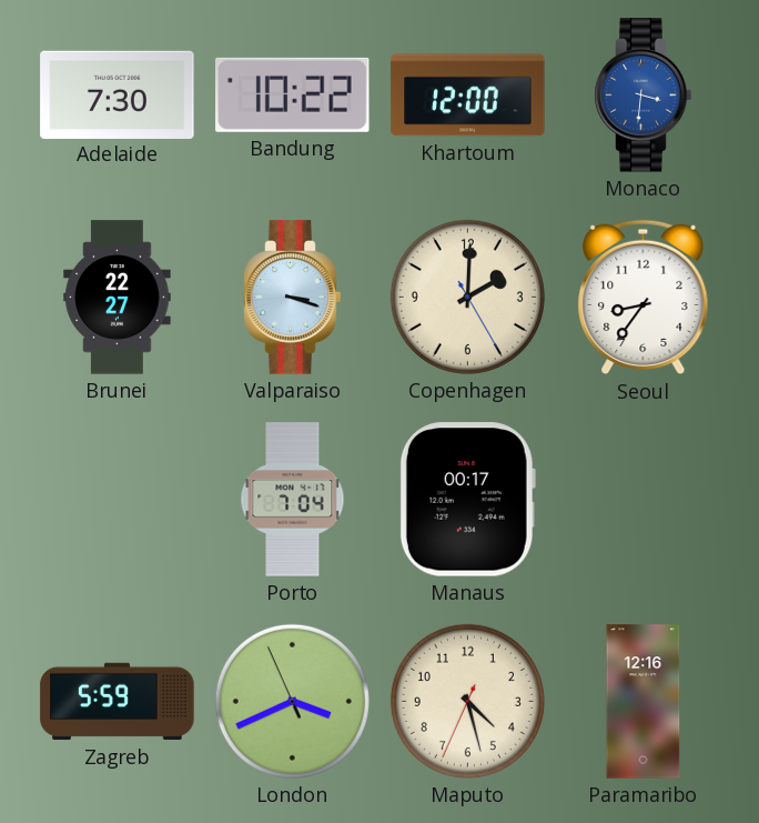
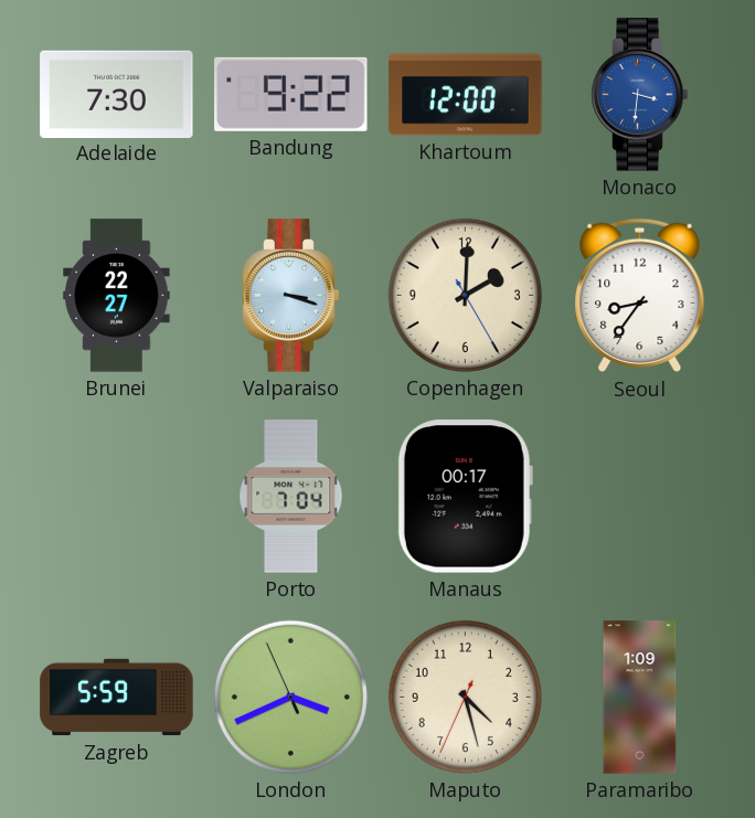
Bandung: 10:22 -> 9:22
Paramaribo: 12:16 -> 1:09
